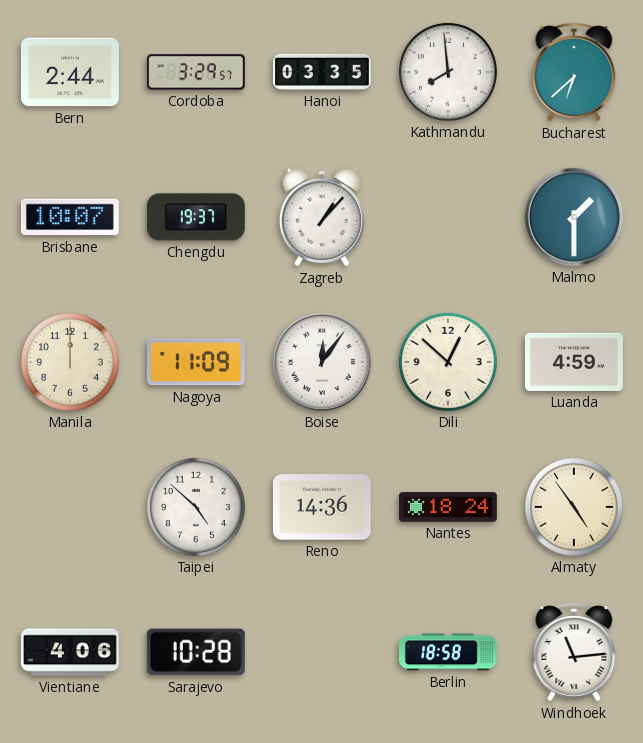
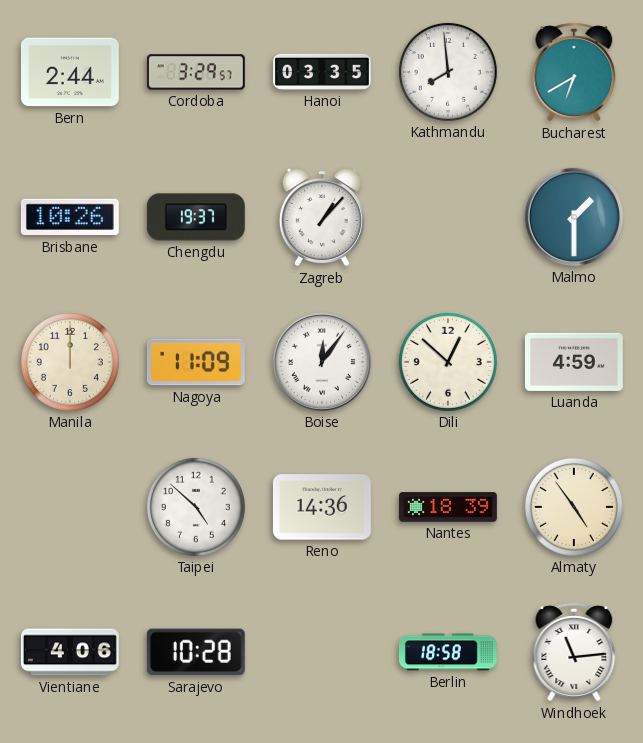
Bucharest: 6:38 -> 6:40
Brisbane: 10:07 -> 10:26
Nantes: 18:24 -> 18:39
